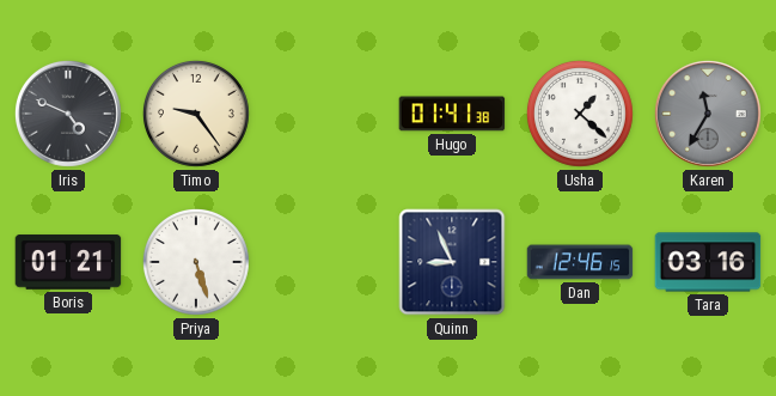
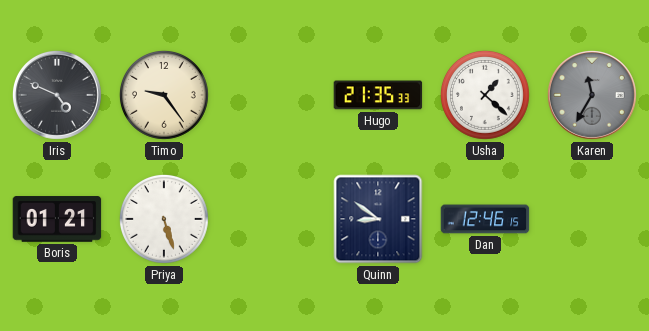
Hugo: 01:41 -> 21:35
Quinn: 8:56 -> 8:51
Tara: 03:16 -> none
